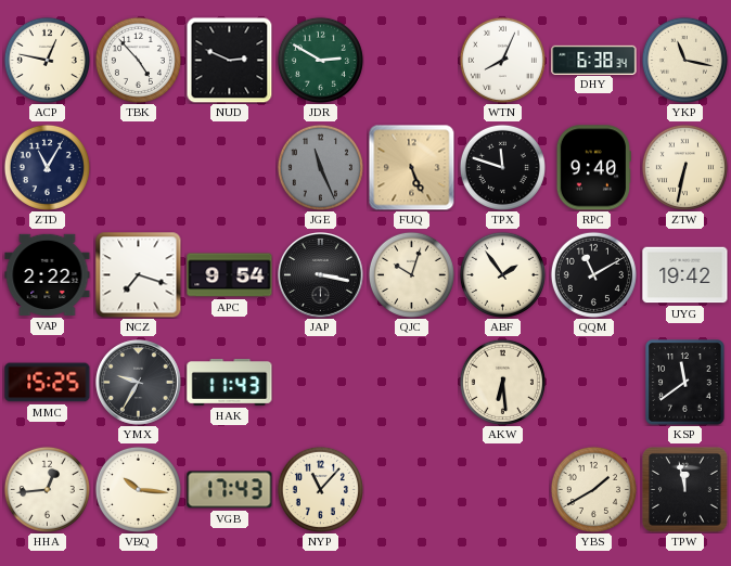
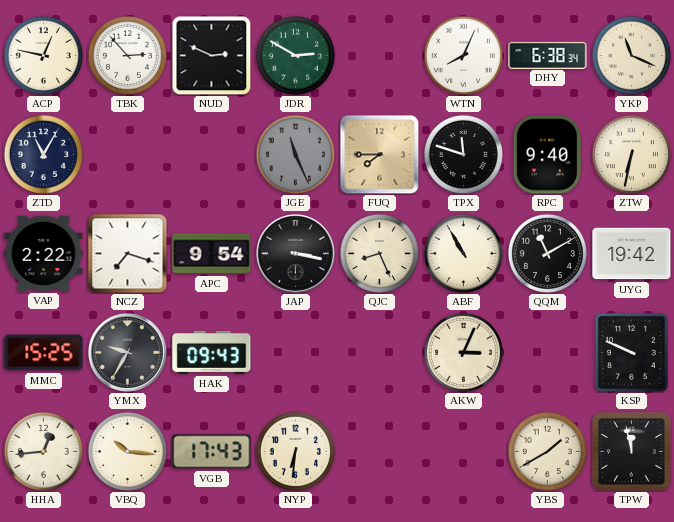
TBK: 4:53 -> 2:53
YKP: 11:17 -> 11:19
FUQ: 5:26 -> 7:45
QJC: 10:03 -> 8:26
ABF: 1:54 -> 10:55
HAK: 11:43 -> 09:43
AKW: 6:29 -> 3:04
KSP: 11:39 -> 9:49
NYP: 11:07 -> 6:31
